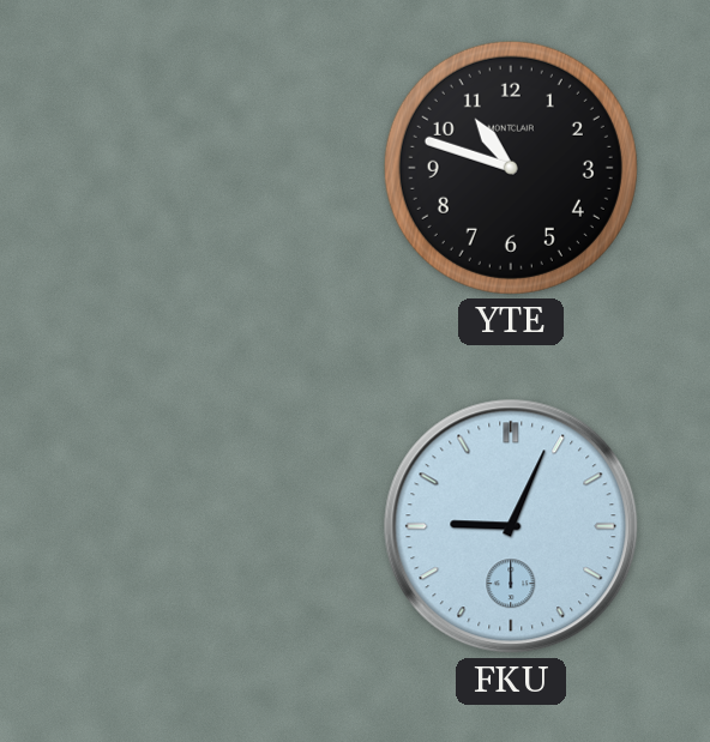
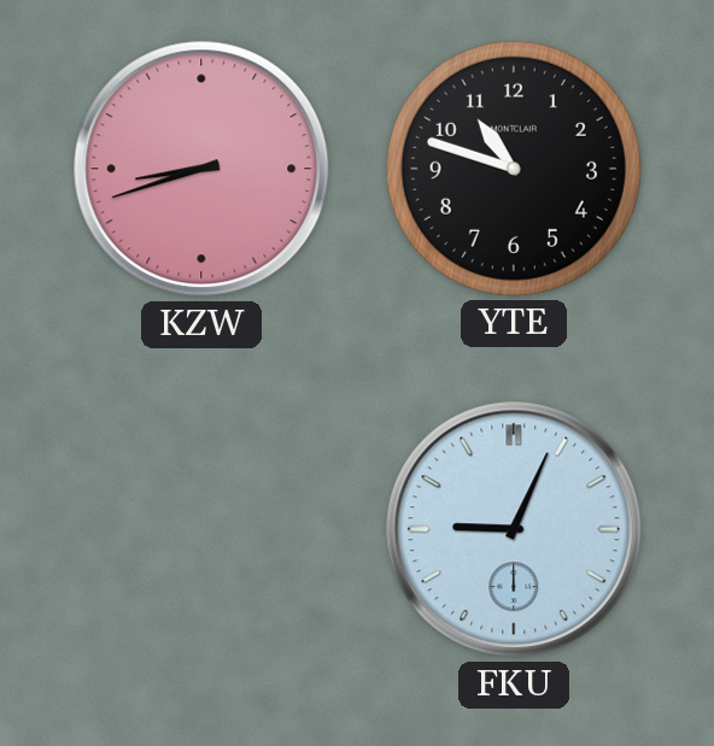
KZW: none -> 8:42
